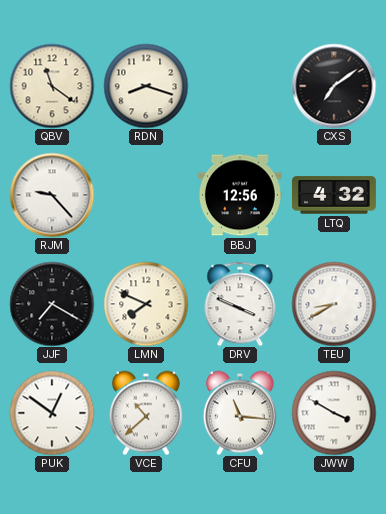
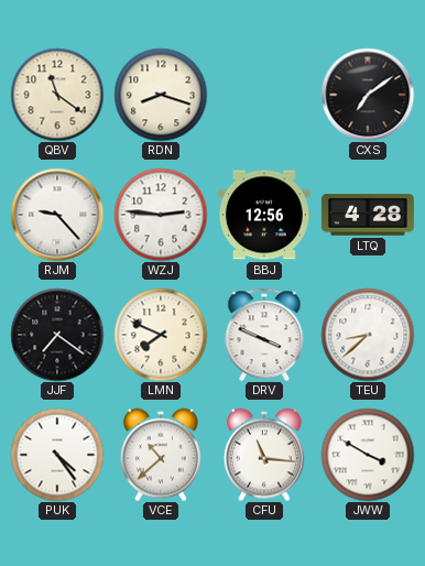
WZJ: none -> 2:46
LTQ: 4:32 -> 4:28
JJF: 7:20 -> 7:21
TEU: 8:40 -> 8:38
PUK: 12:51 -> 4:24
